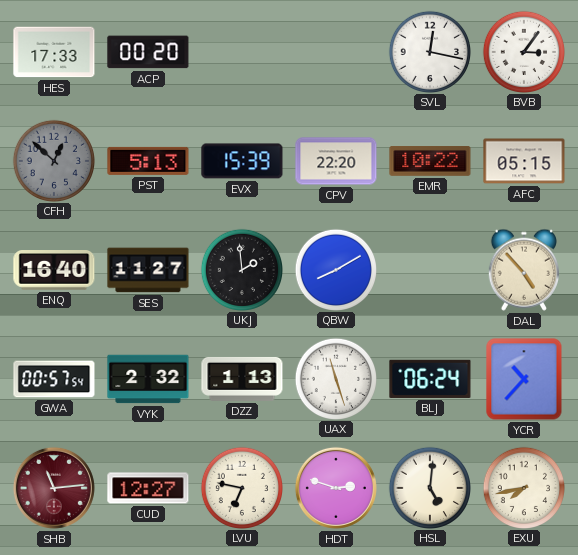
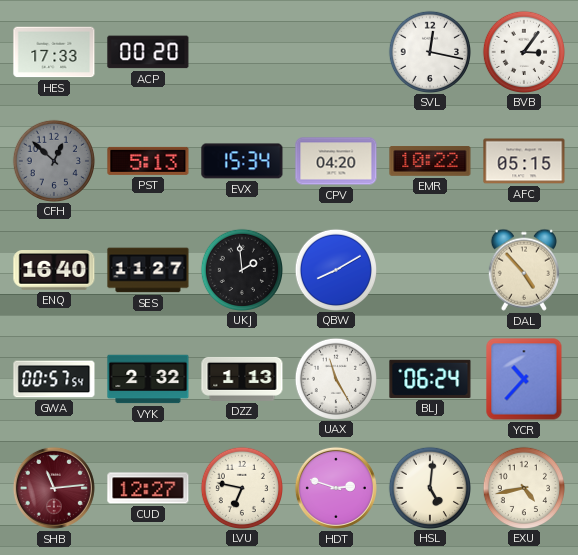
EVX: 15:39 -> 15:34
CPV: 22:20 -> 04:20
UAX: 11:27 -> 11:25
EXU: 7:43 -> 4:43
